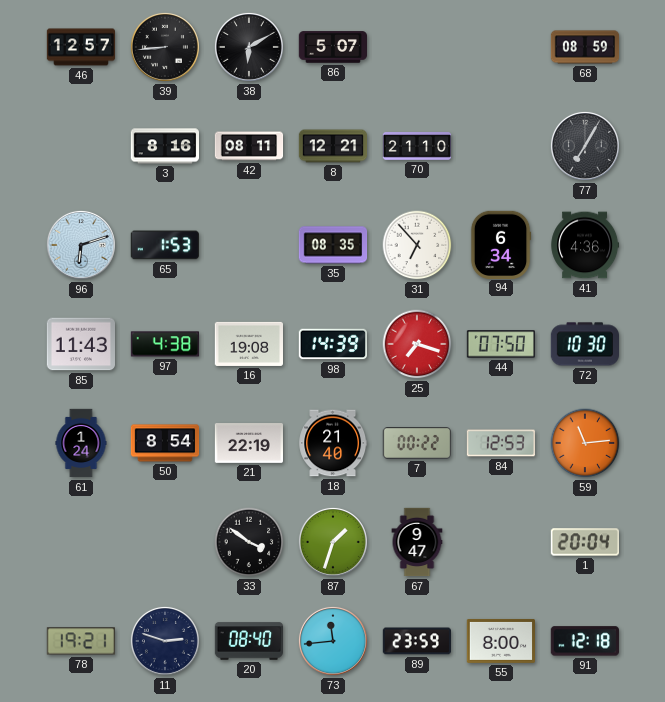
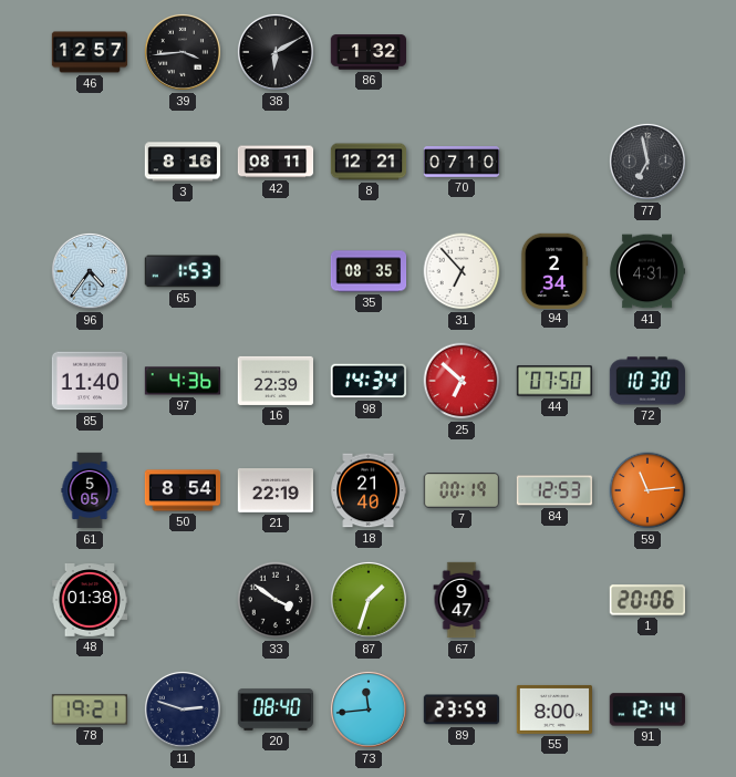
39: 8:44 -> 3:44
86: 5:07 -> 1:32
68: 08:59 -> none
70: 21:10 -> 07:10
77: 7:05 -> 6:58
96: 6:12 -> 4:36
94: 6:34 -> 2:34
41: 4:36 -> 4:31
85: 11:43 -> 11:40
97: 4:38 -> 4:36
16: 19:08 -> 22:39
98: 14:39 -> 14:34
25: 7:18 -> 6:52
61: 1:24 -> 5:05
7: 00:22 -> 00:19
48: none -> 01:38
1: 20:04 -> 20:06
91: 12:18 -> 12:14
